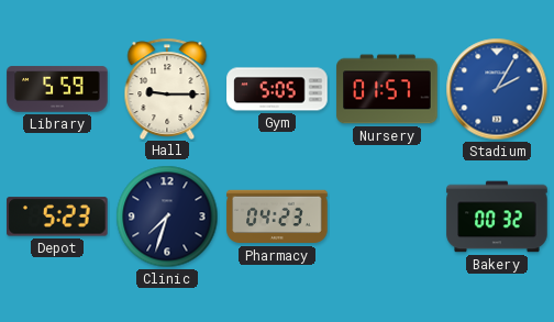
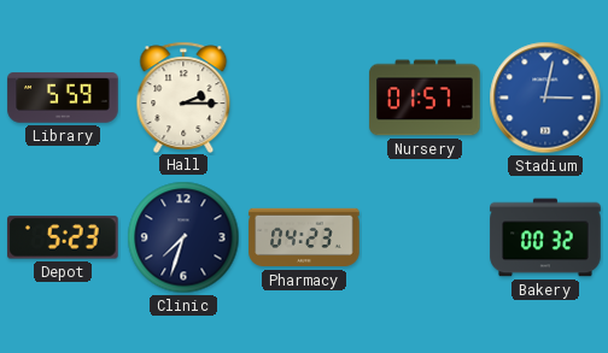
Hall: 9:15 -> 2:15
Gym: 5:05 -> none
Stadium: 2:05 -> 3:02
